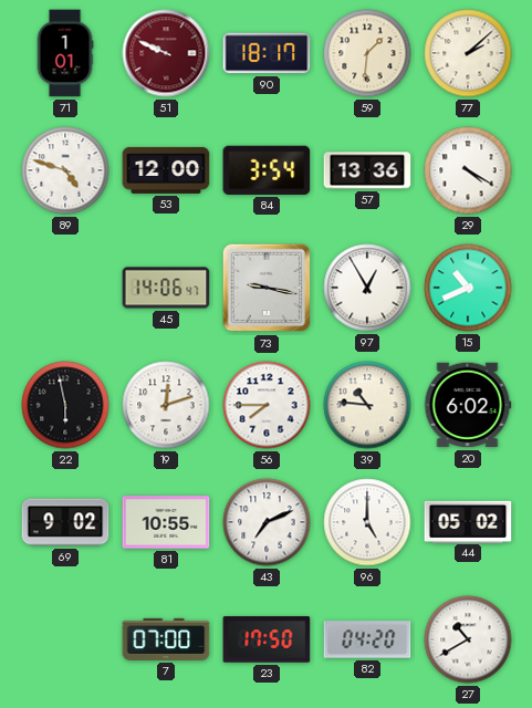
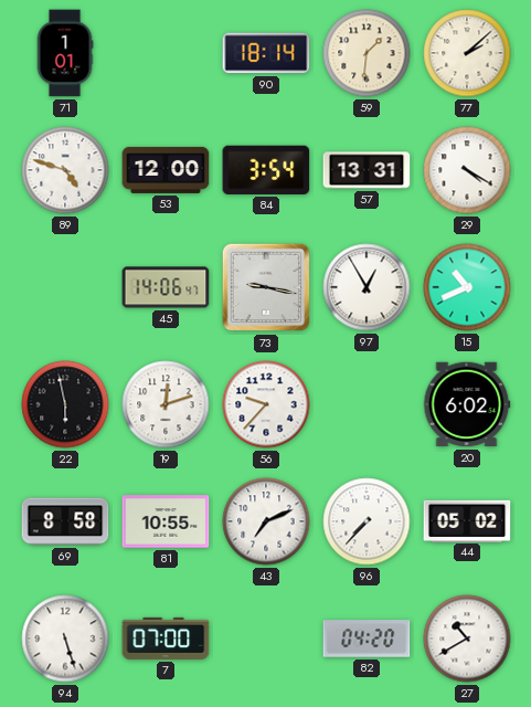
51: 9:49 -> none
90: 18:17 -> 18:14
57: 13:36 -> 13:31
56: 7:45 -> 9:37
39: 10:46 -> none
69: 9:02 -> 8:58
96: 5:00 -> 7:37
94: none -> 5:27
23: 17:50 -> none
